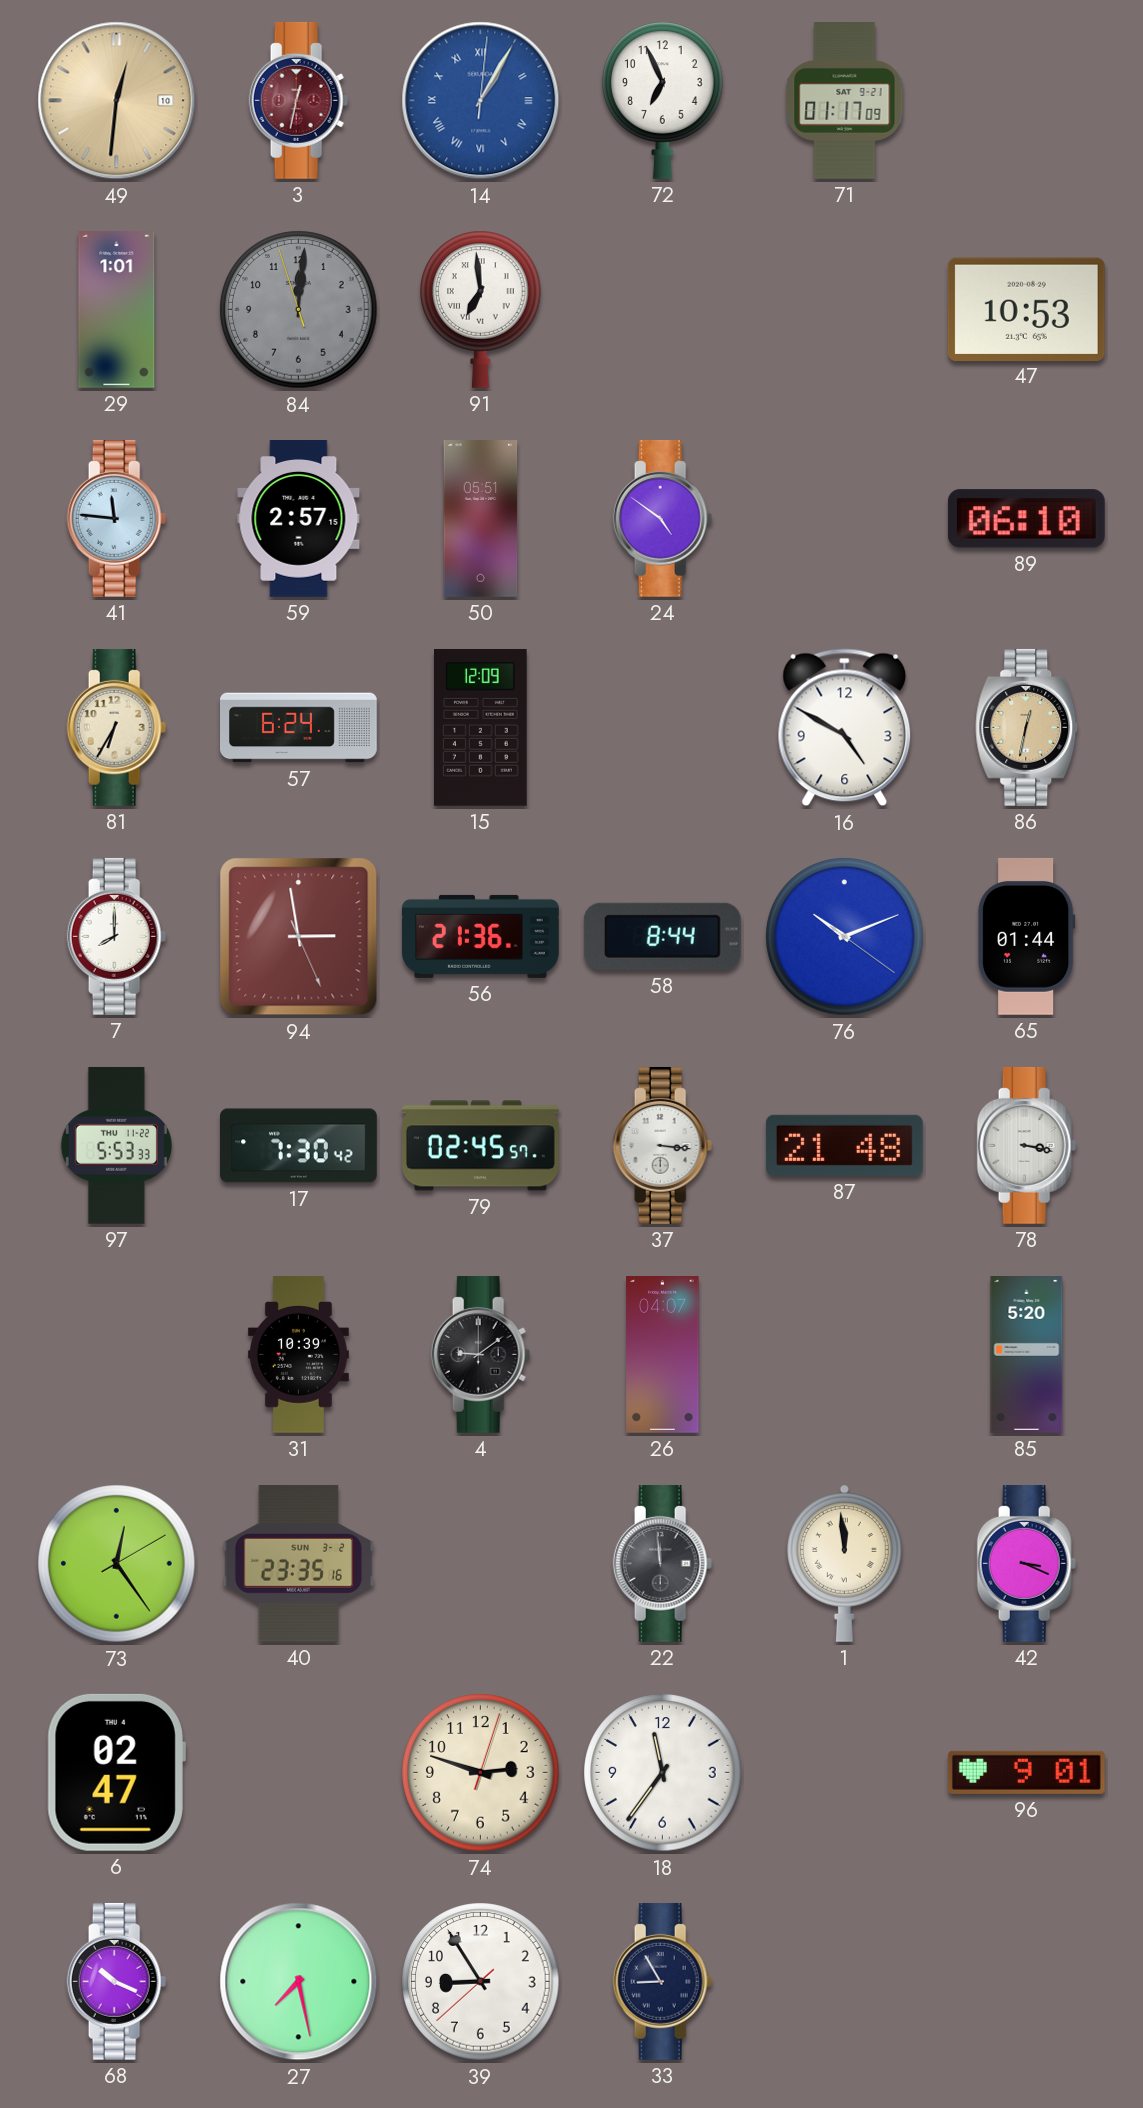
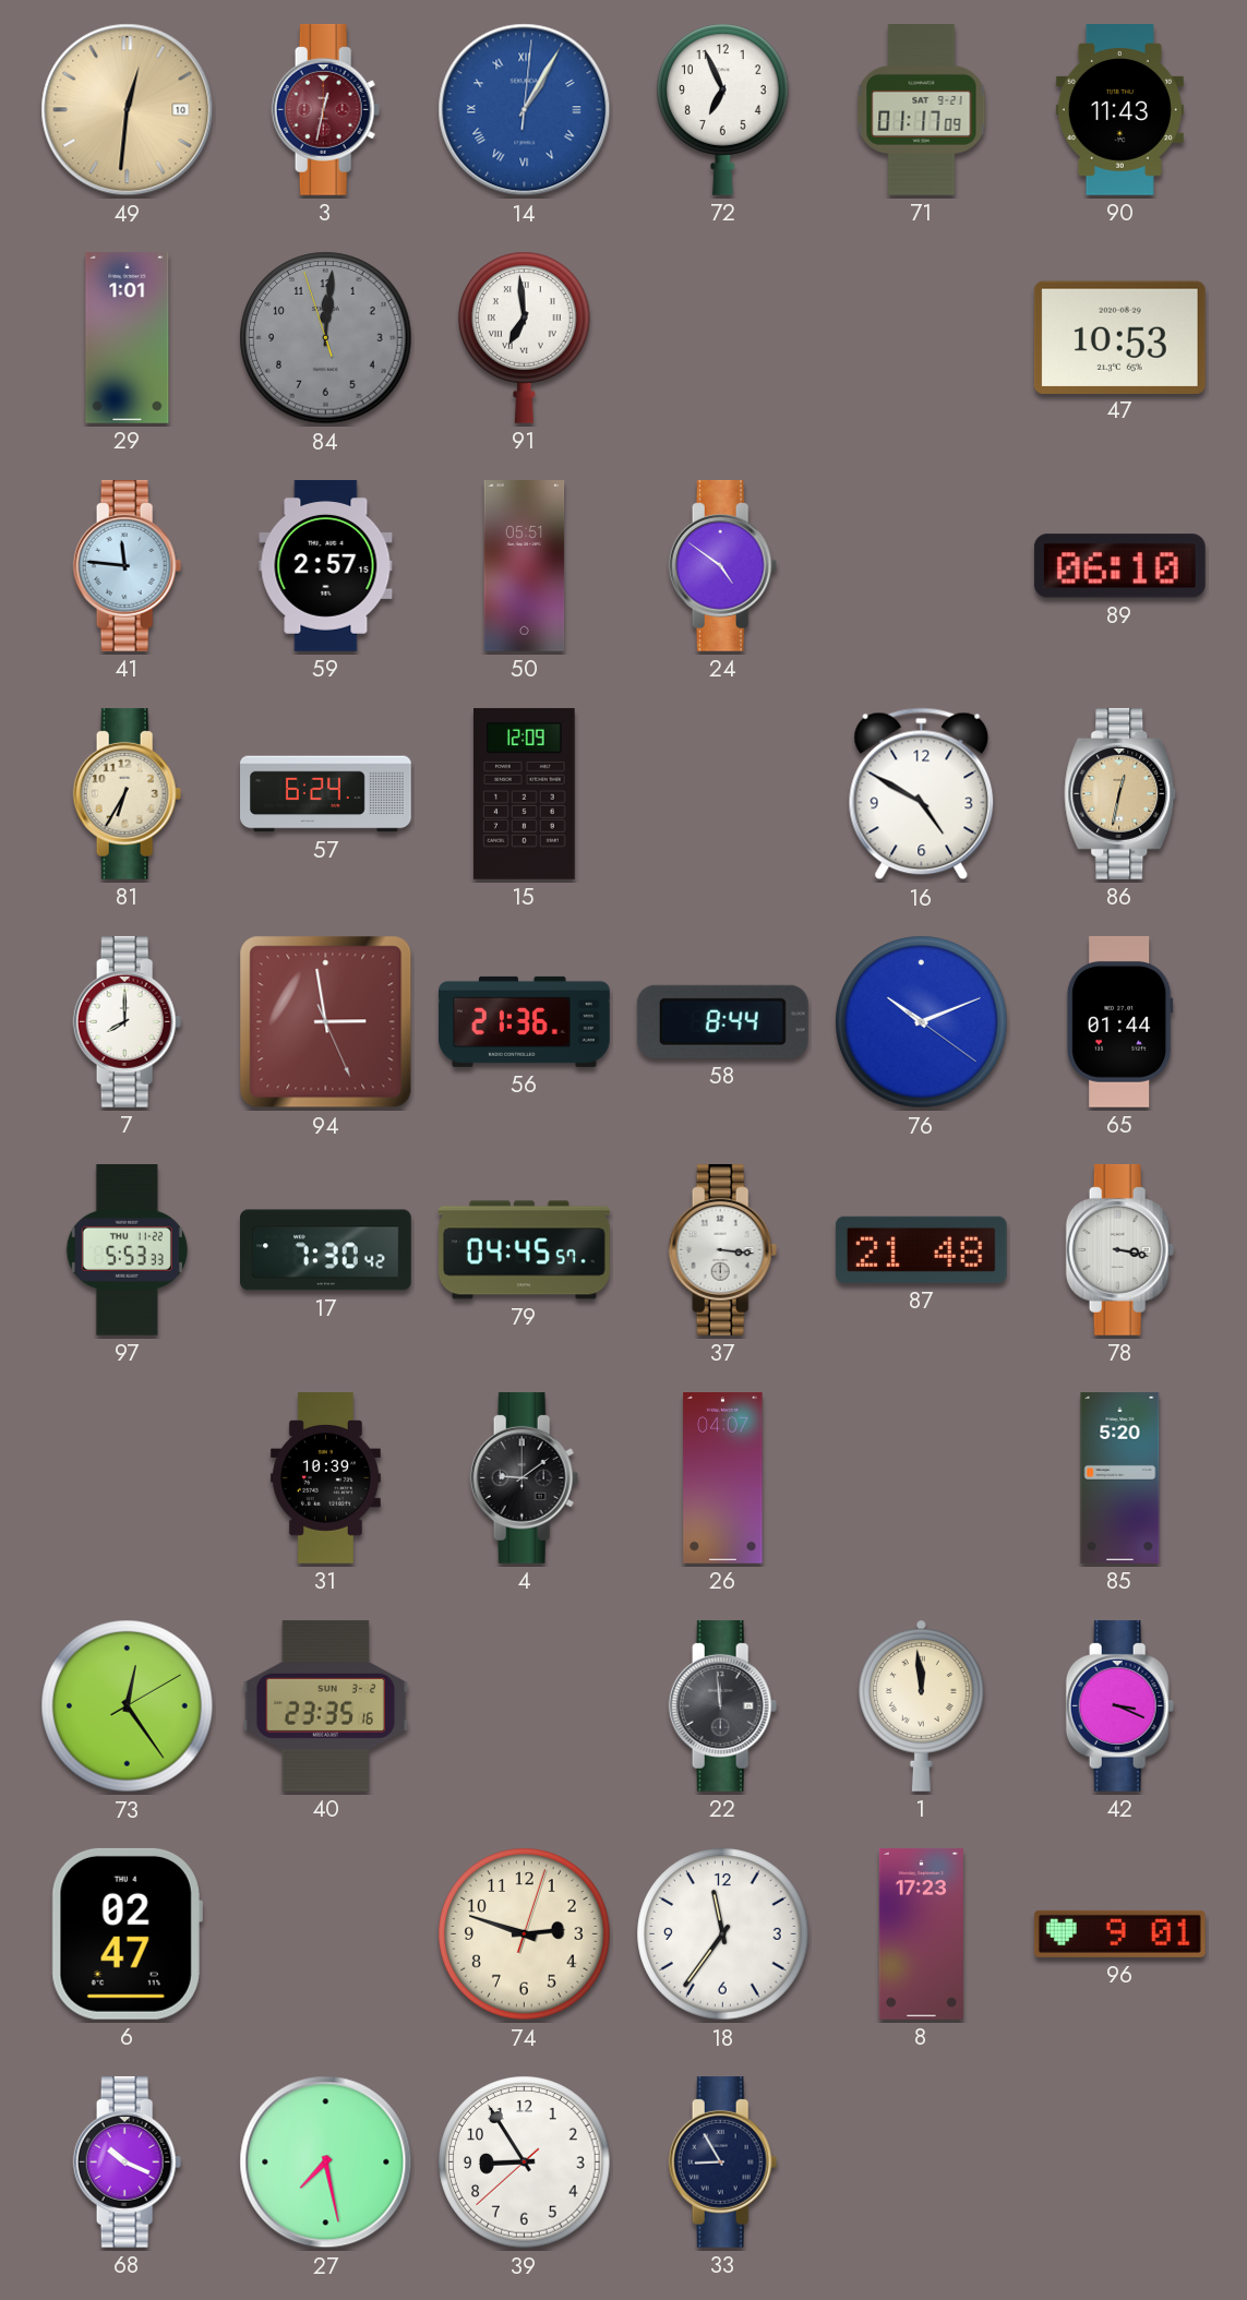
90: none -> 11:43
79: 02:45 -> 04:45
8: none -> 17:23
